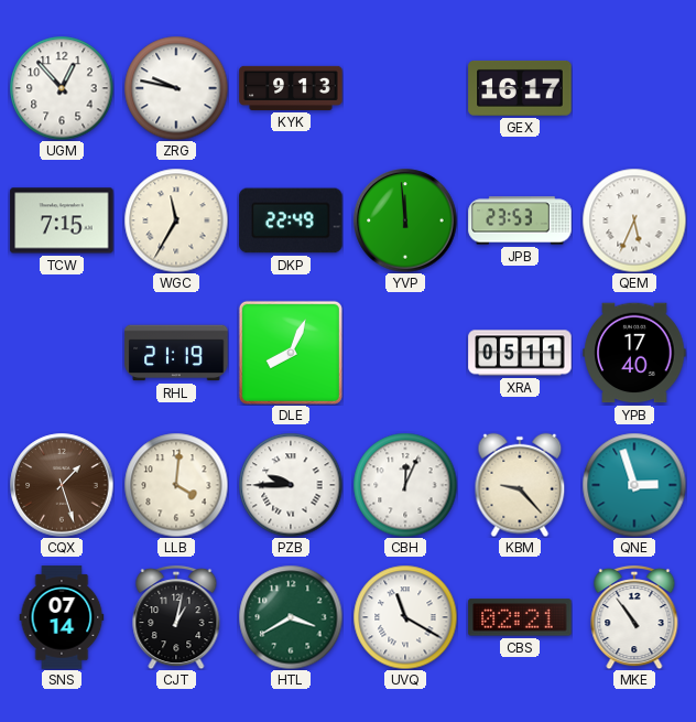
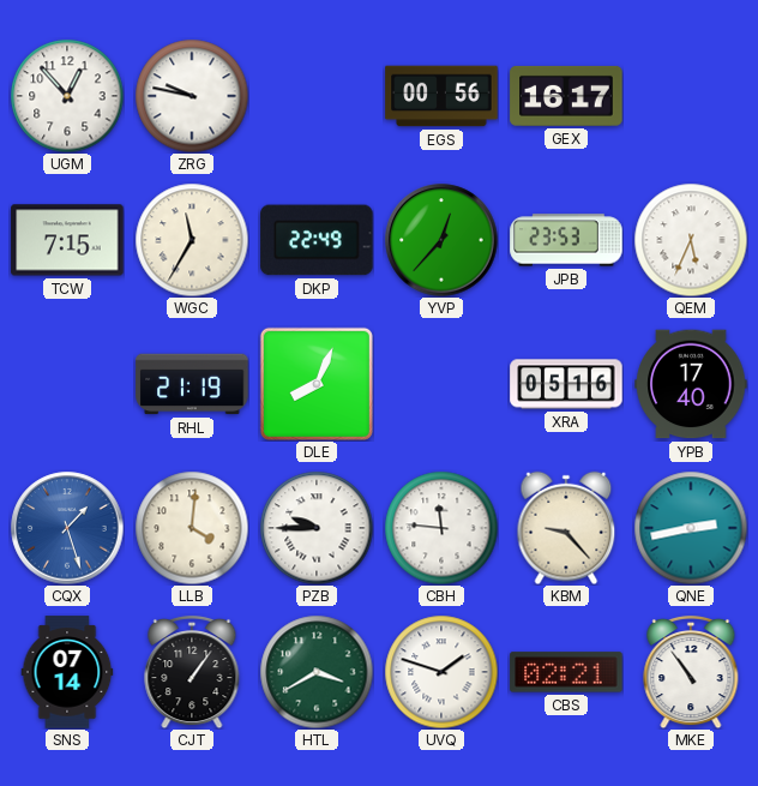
KYK: 9:13 -> none
EGS: none -> 00:56
YVP: 11:59 -> 12:37
XRA: 05:11 -> 05:16
CQX dial: brown -> blue
CBH: 12:04 -> 11:46
QNE: 2:57 -> 2:43
CJT: 1:02 -> 1:06
UVQ: 11:20 -> 1:48
